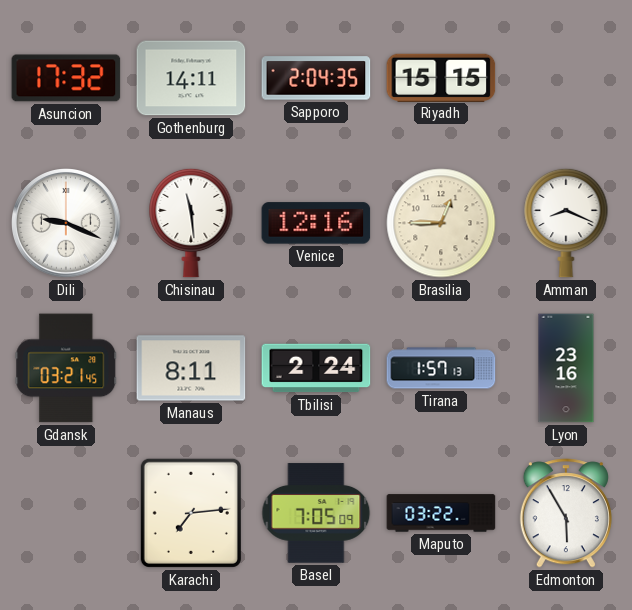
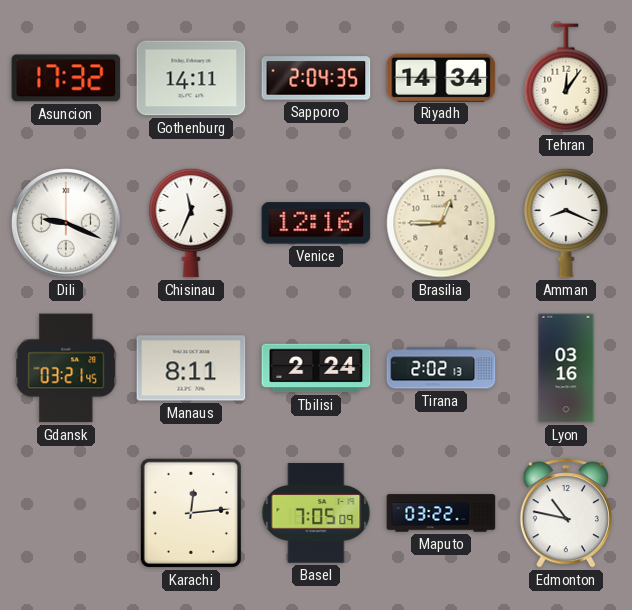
Riyadh: 15:15 -> 14:34
Tehran: none -> 12:06
Chisinau: 11:29 -> 11:34
Tirana: 1:57 -> 2:02
Lyon: 23:16 -> 03:16
Karachi: 7:14 -> 12:14
Edmonton: 5:55 -> 10:47
